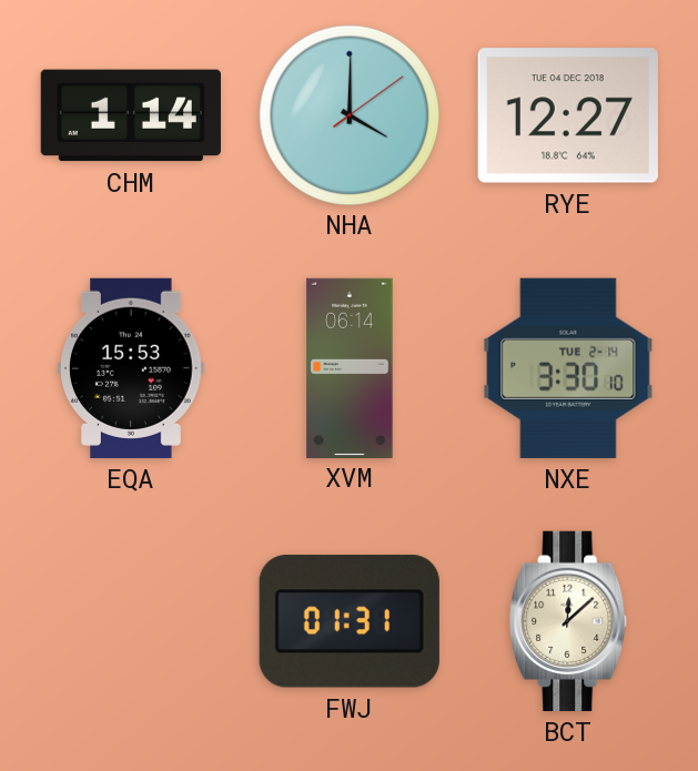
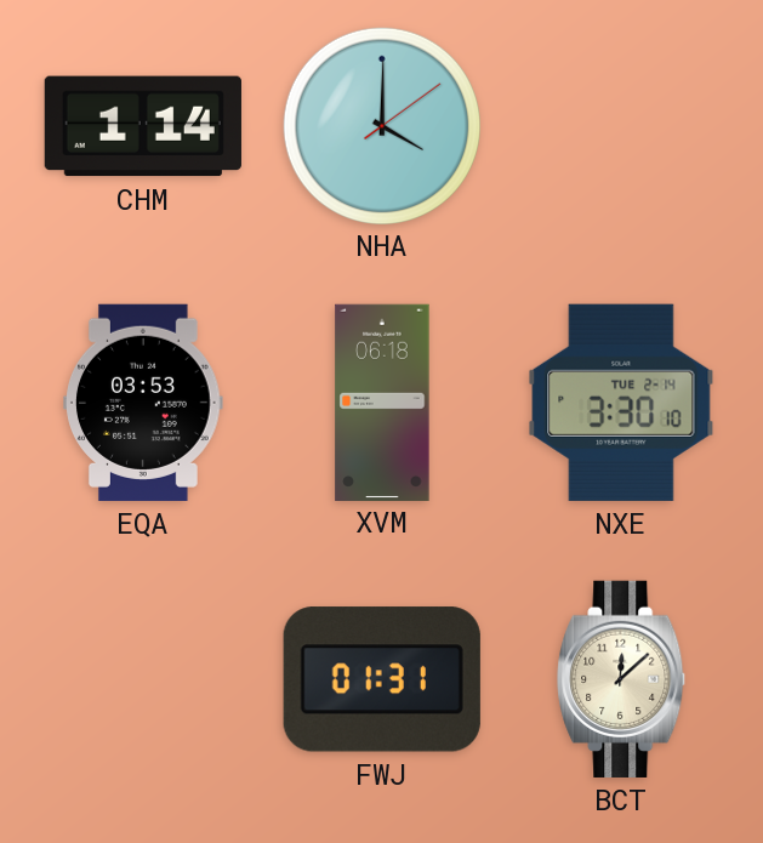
RYE: 12:27 -> none
EQA: 15:53 -> 03:53
XVM: 06:14 -> 06:18
